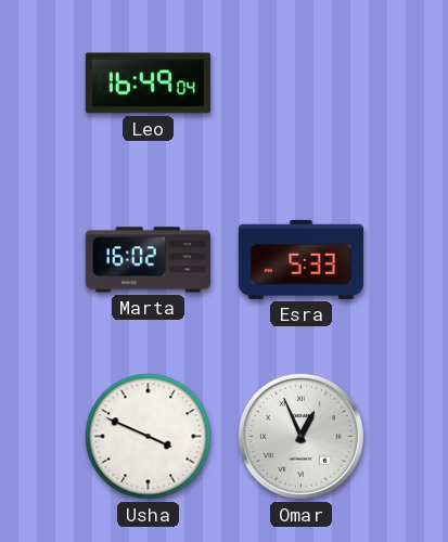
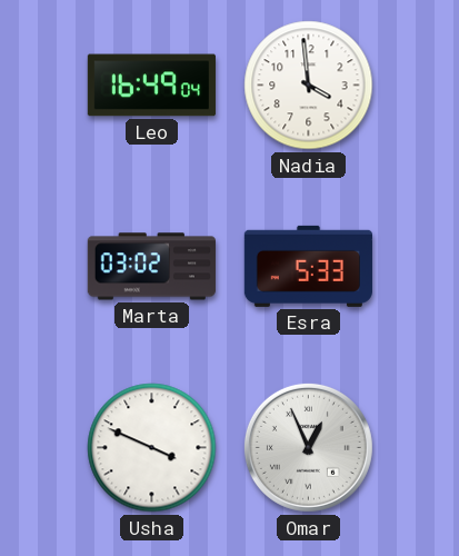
Nadia: none -> 3:59
Marta: 16:02 -> 03:02
